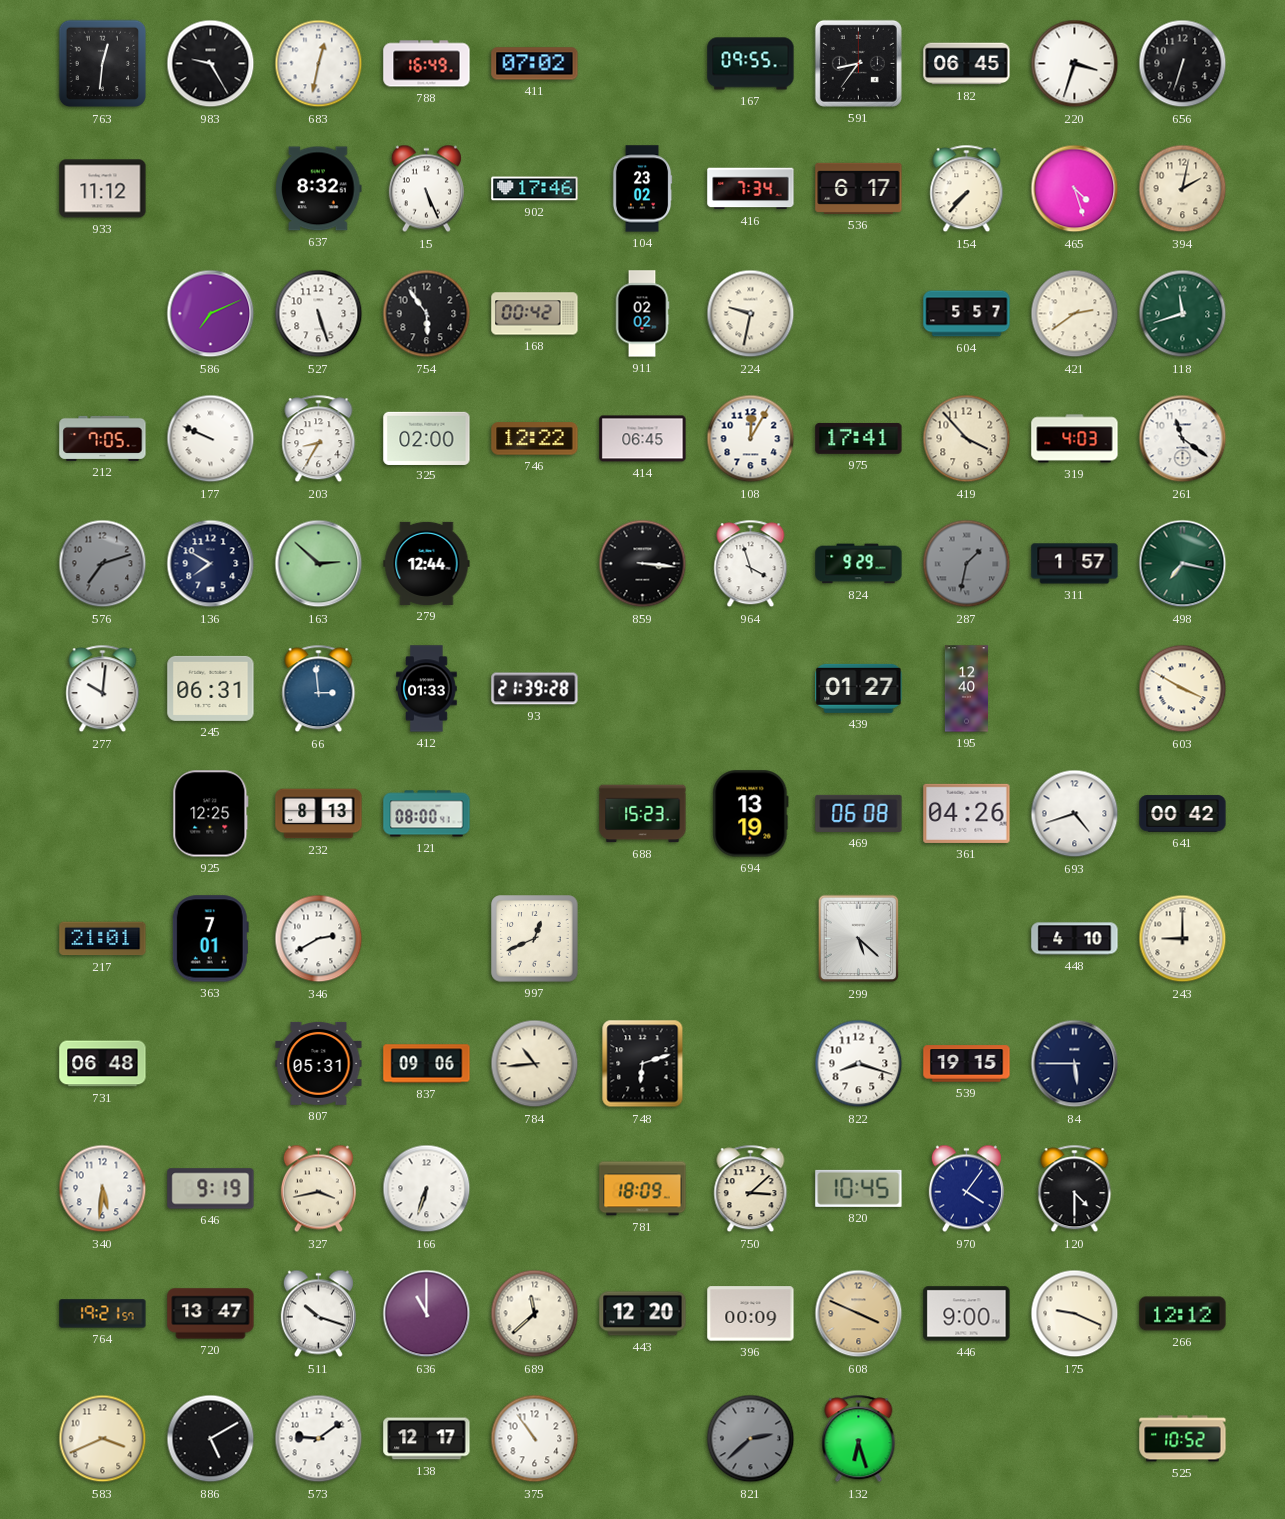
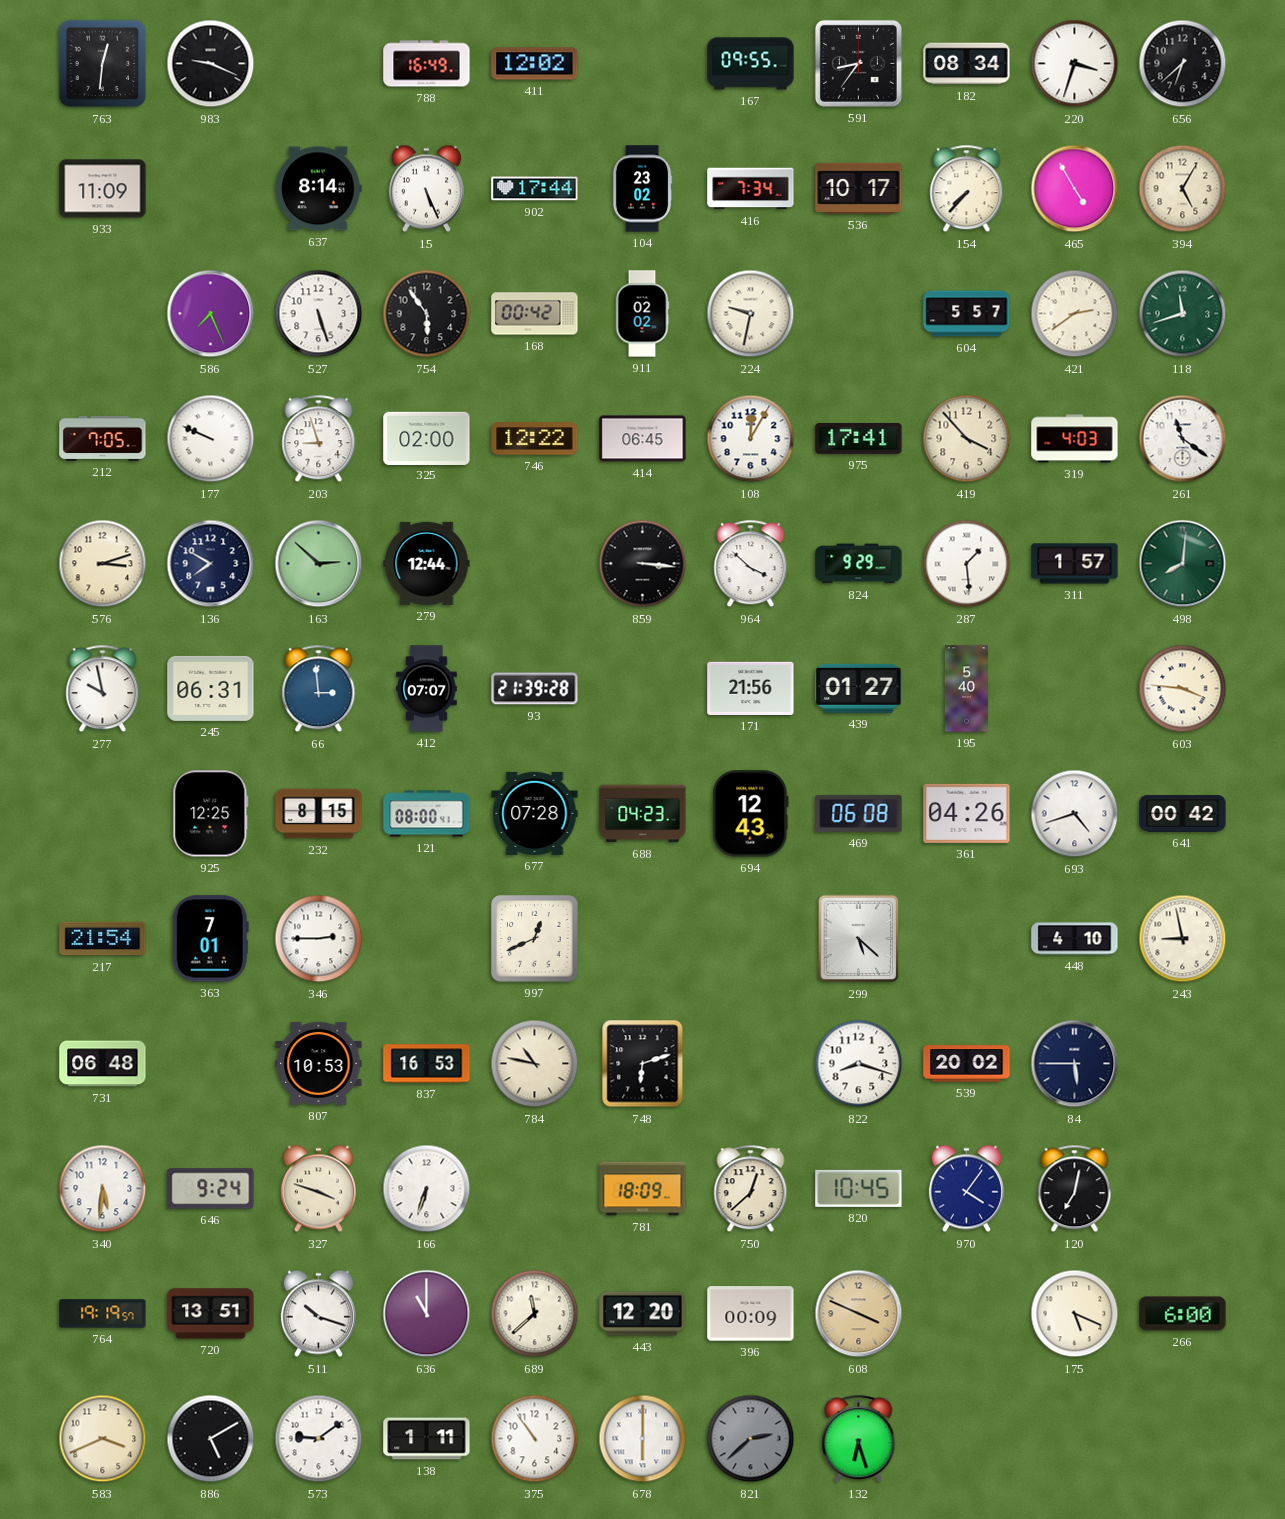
983: 9:25 -> 9:19
683: 12:32 -> none
411: 07:02 -> 12:02
182: 06:45 -> 08:34
656: 6:33 -> 6:38
933: 11:12 -> 11:09
637: 8:32 -> 8:14
902: 17:46 -> 17:44
536: 6:17 -> 10:17
465: 4:27 -> 4:55
394: 2:02 -> 5:05
586: 7:11 -> 7:26
203: 8:35 -> 8:57
576: 7:12 -> 3:12
576 dial: grey -> cream
964: 3:57 -> 3:52
287: 1:32 -> 1:29
287 dial: grey -> white
498: 7:17 -> 8:01
277: 10:01 -> 9:58
412: 01:33 -> 07:07
171: none -> 21:56
195: 12:40 -> 5:40
603: 3:50 -> 3:46
232: 8:13 -> 8:15
677: none -> 07:28
688: 15:23 -> 04:23
694: 13:19 -> 12:43
217: 21:01 -> 21:54
346: 2:40 -> 2:45
243: 9:00 -> 8:58
807: 05:31 -> 10:53
837: 09:06 -> 16:53
784: 10:44 -> 10:47
539: 19:15 -> 20:02
646: 9:19 -> 9:24
327: 3:43 -> 3:48
750: 3:08 -> 12:38
120: 4:30 -> 7:02
764: 19:21 -> 19:19
720: 13:47 -> 13:51
446: 9:00 -> none
175: 9:19 -> 5:19
266: 12:12 -> 6:00
138: 12:17 -> 1:11
678: none -> 6:00
525: 10:52 -> none
